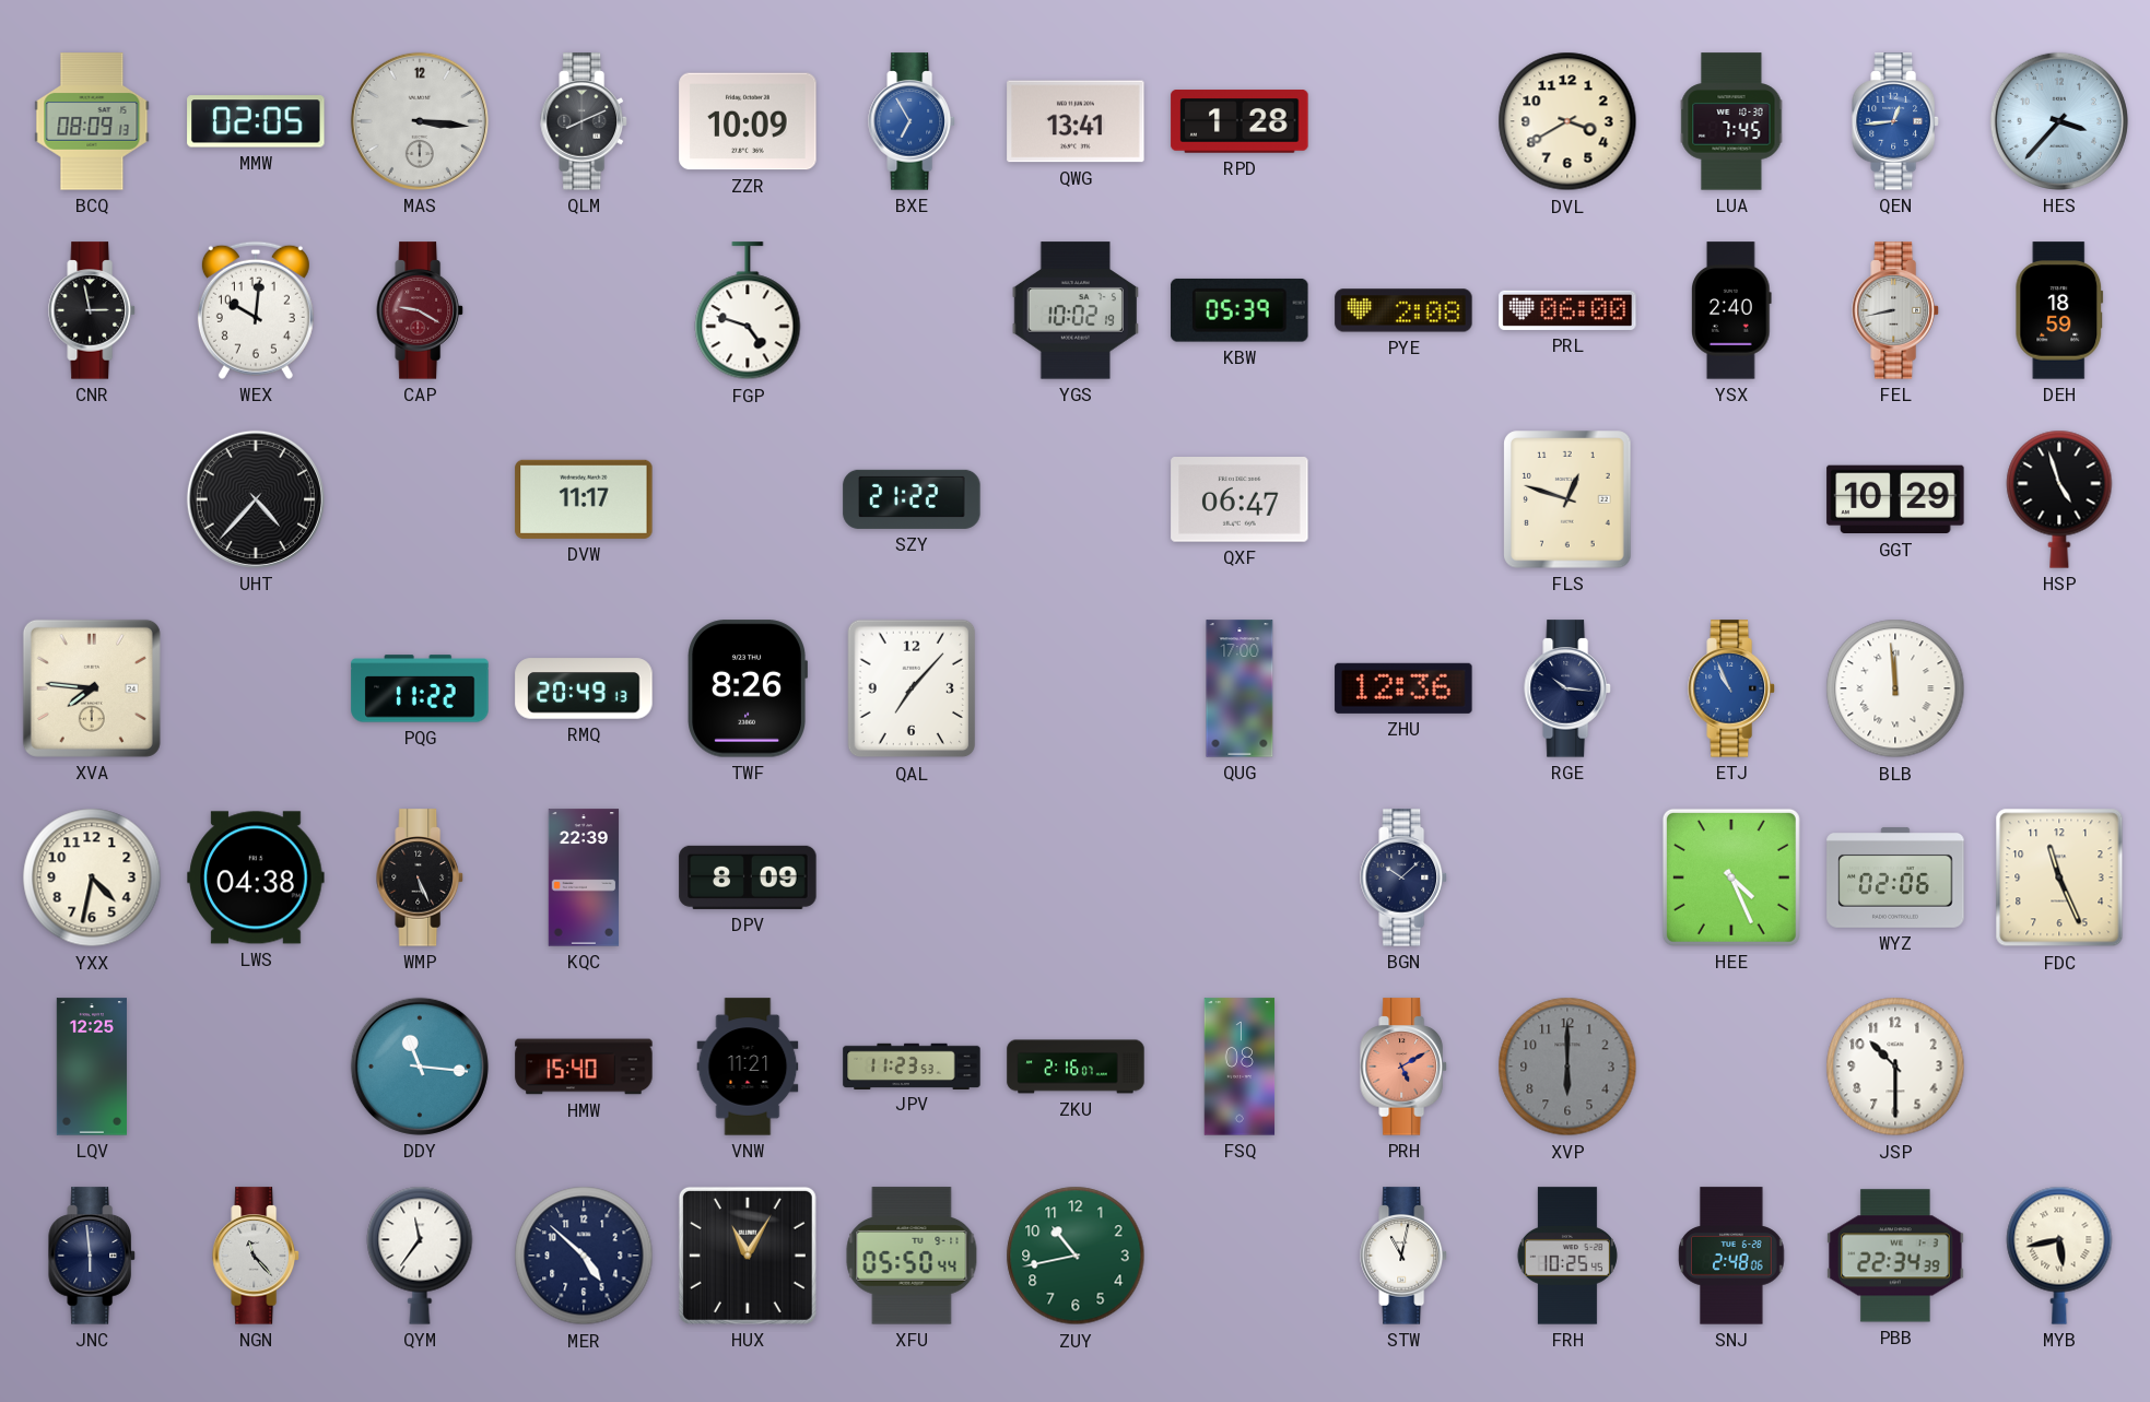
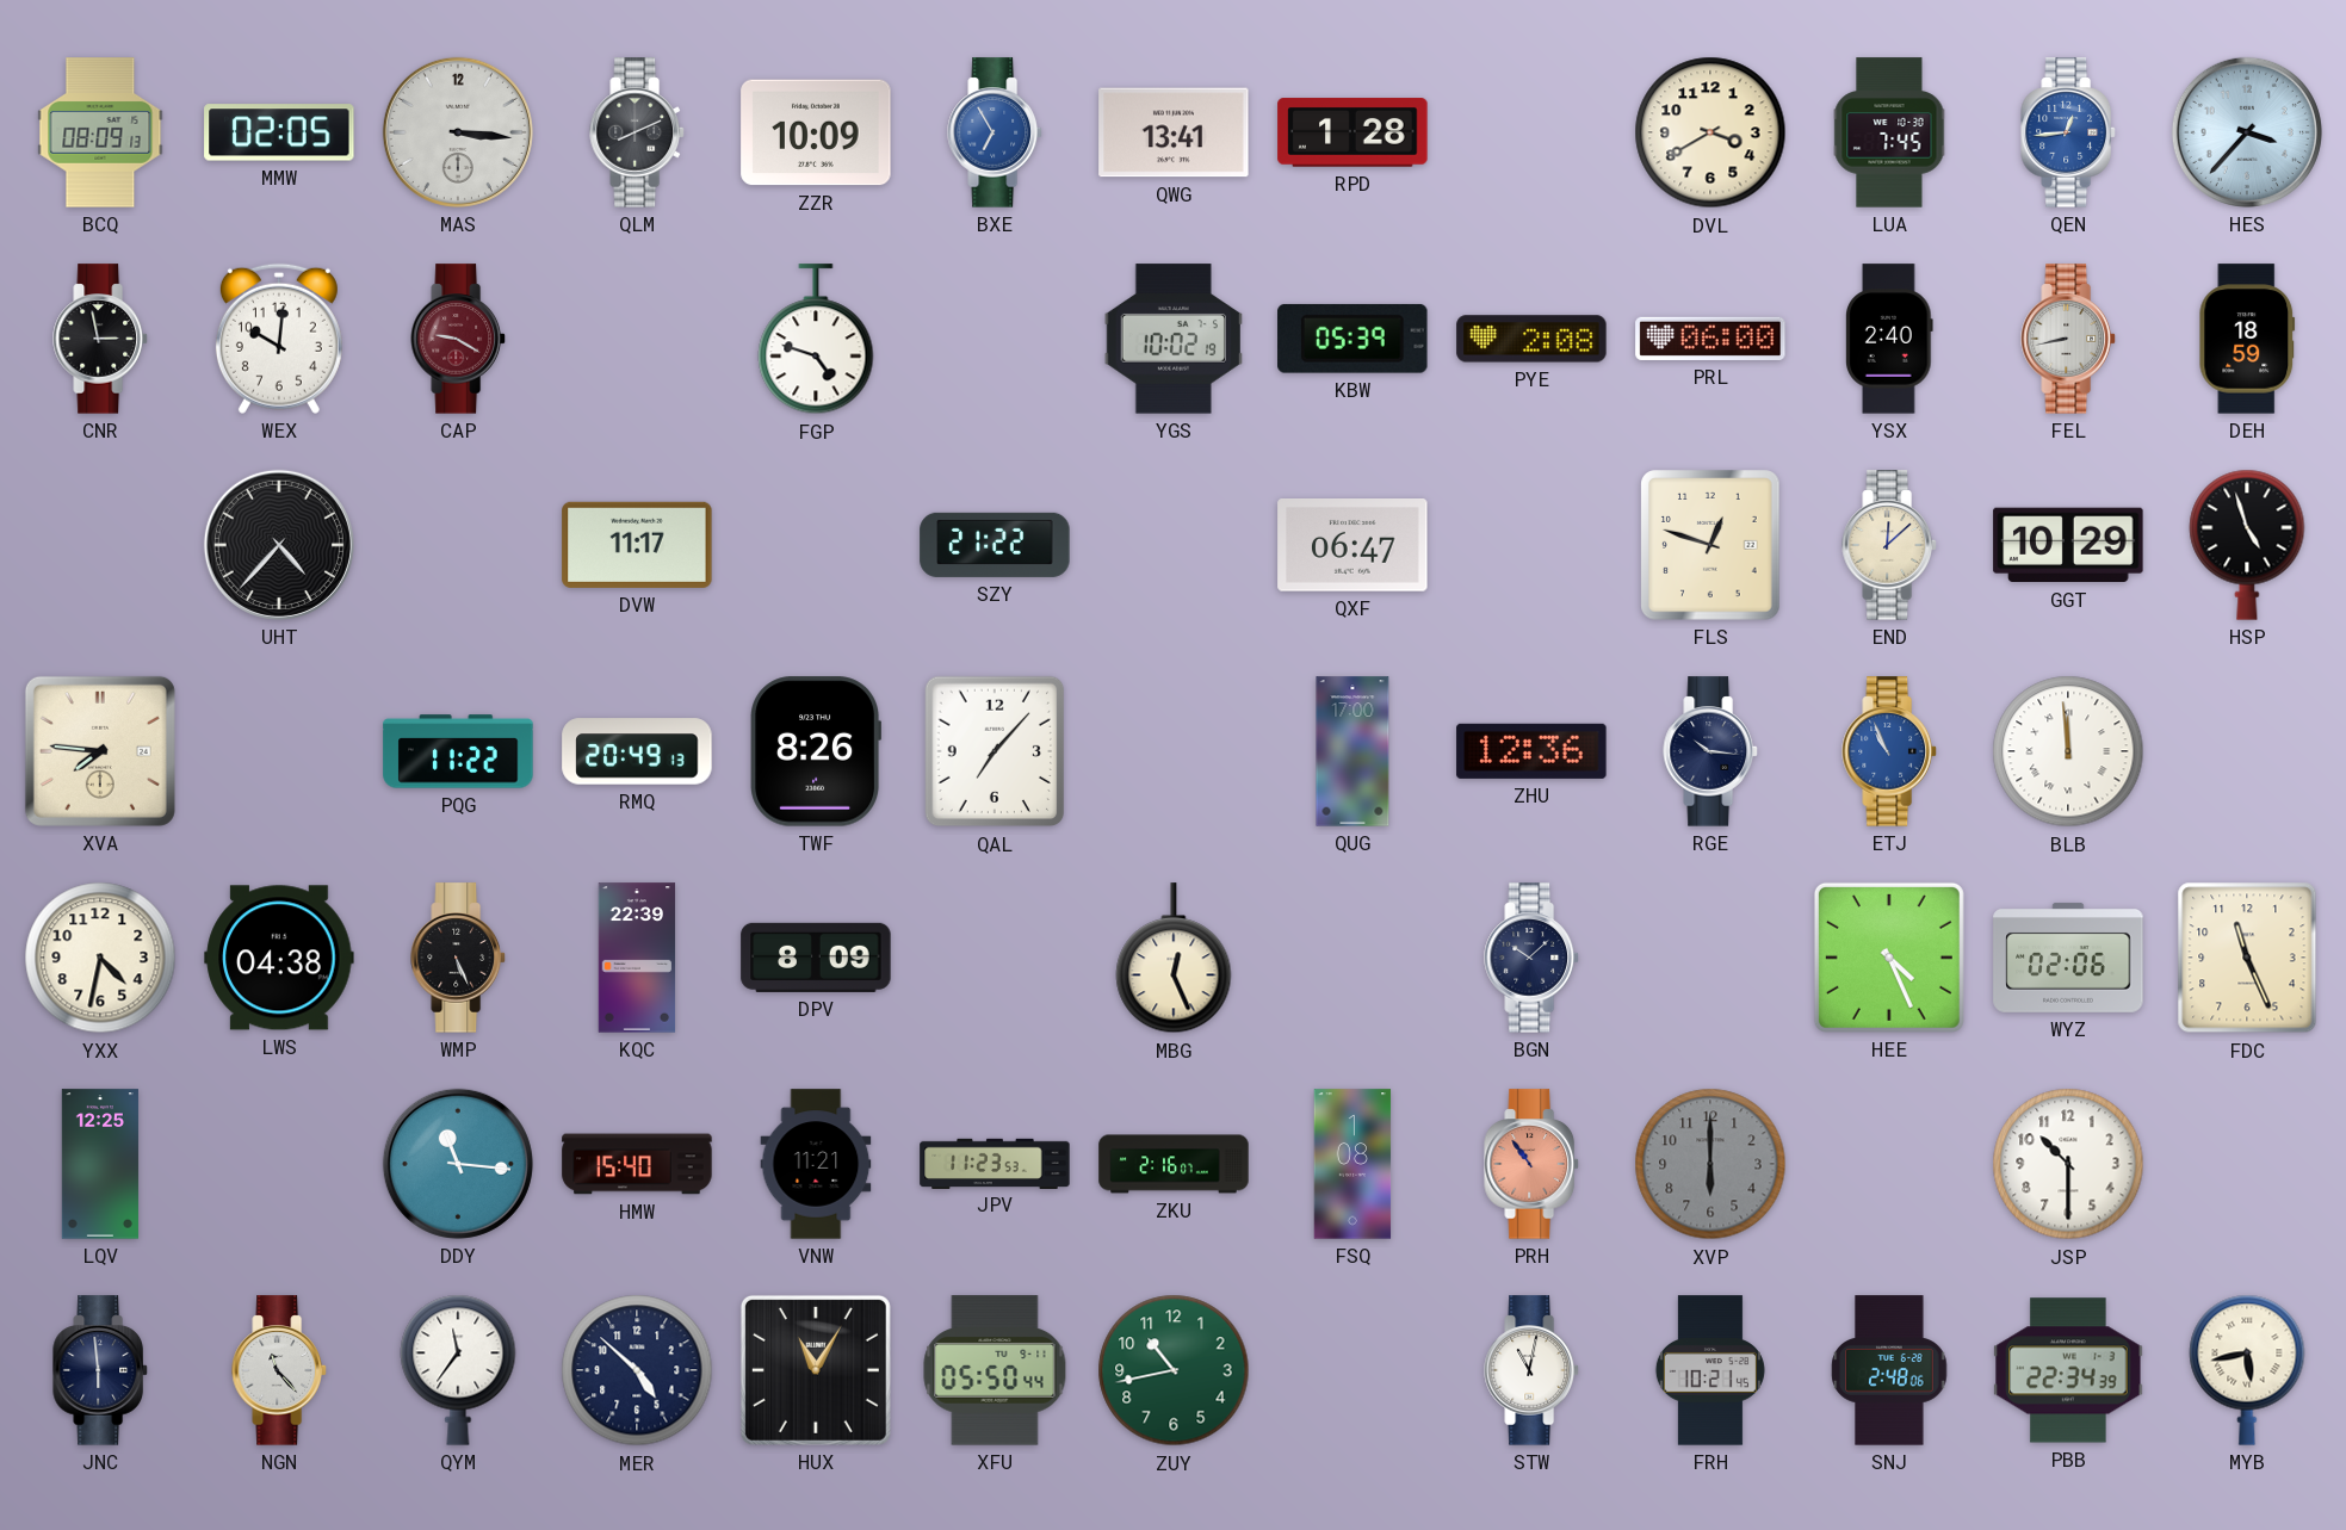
END: none -> 12:08
MBG: none -> 12:26
PRH: 5:10 -> 10:54
FRH: 10:25 -> 10:21
